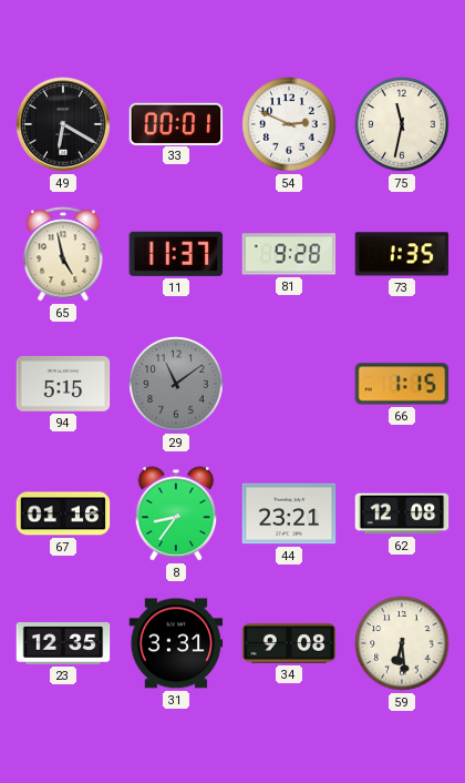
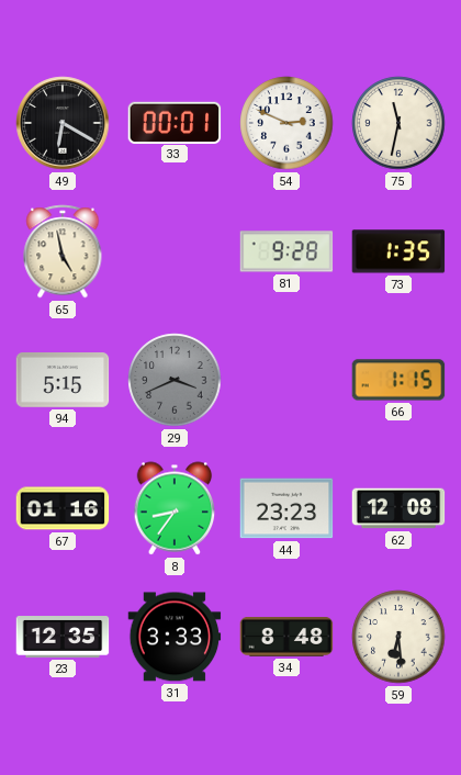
11: 11:37 -> none
29: 11:09 -> 3:41
44: 23:21 -> 23:23
31: 3:31 -> 3:33
34: 9:08 -> 8:48
